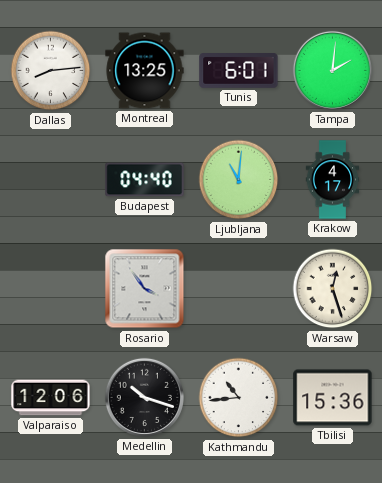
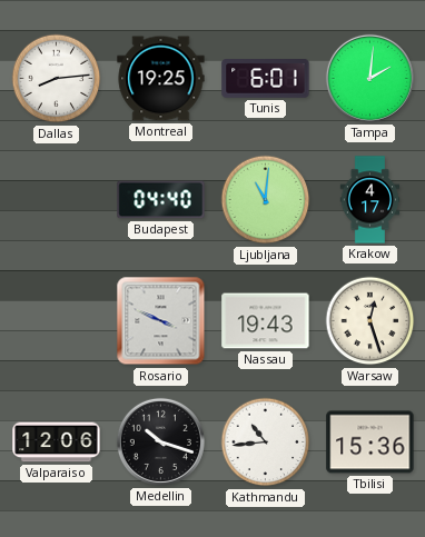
Montreal: 13:25 -> 19:25
Rosario: 3:54 -> 3:49
Nassau: none -> 19:43
